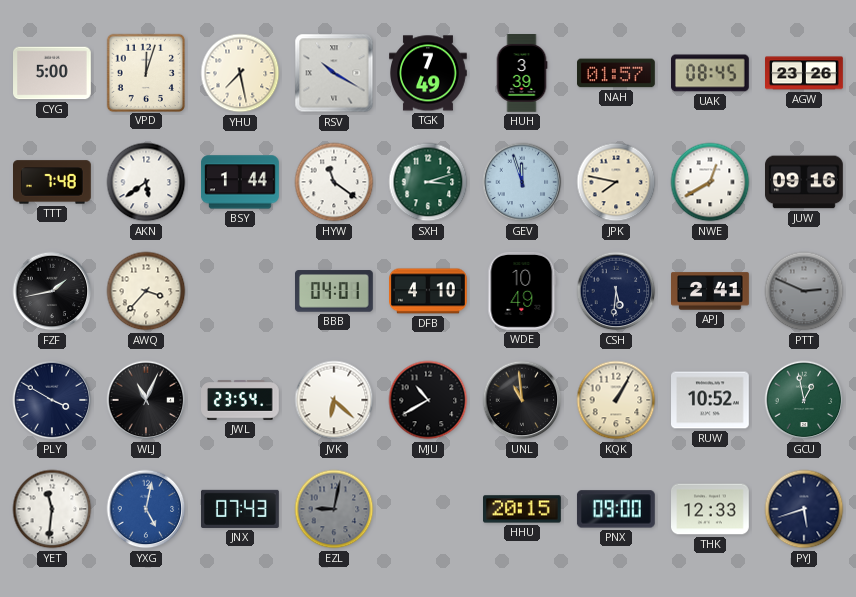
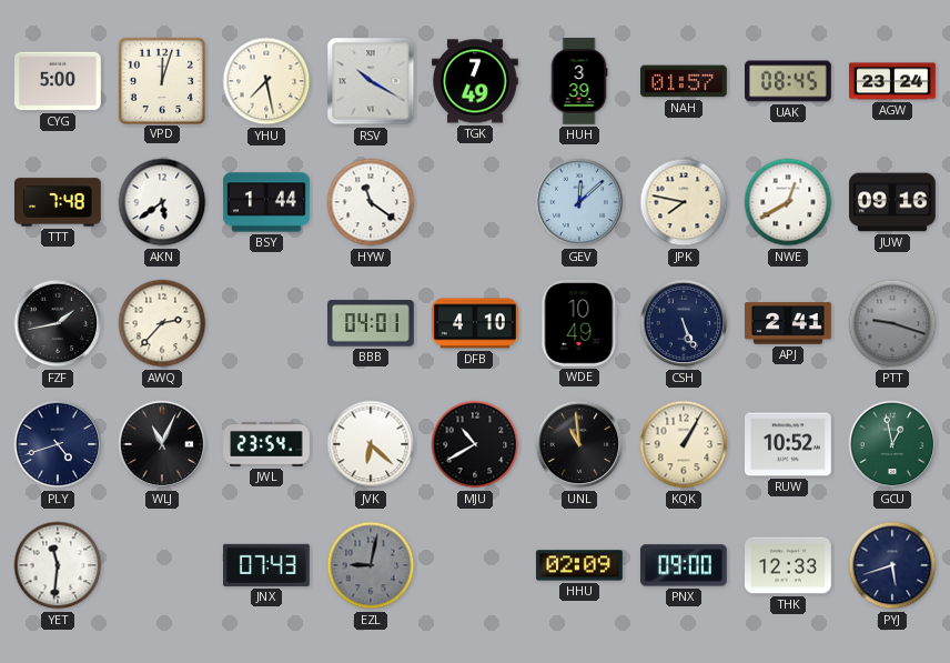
AGW: 23:26 -> 23:24
SXH: 3:12 -> none
GEV: 11:57 -> 12:08
AWQ: 3:37 -> 2:37
CSH: 5:31 -> 5:26
PTT: 2:49 -> 9:18
PLY: 3:50 -> 4:42
YXG: 5:02 -> none
HHU: 20:15 -> 02:09
